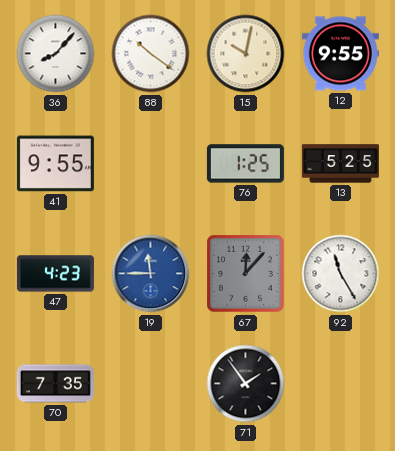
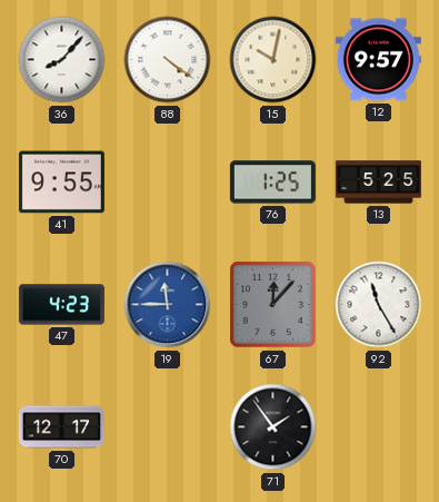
88: 10:21 -> 4:21
12: 9:55 -> 9:57
70: 7:35 -> 12:17
